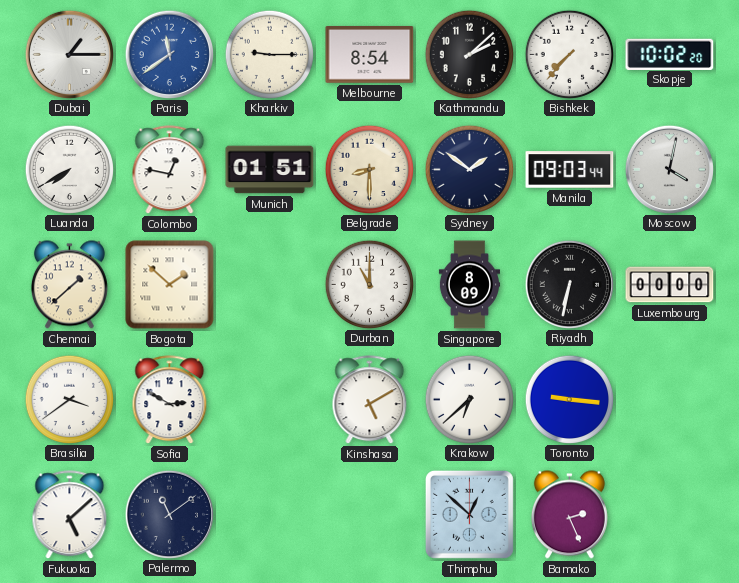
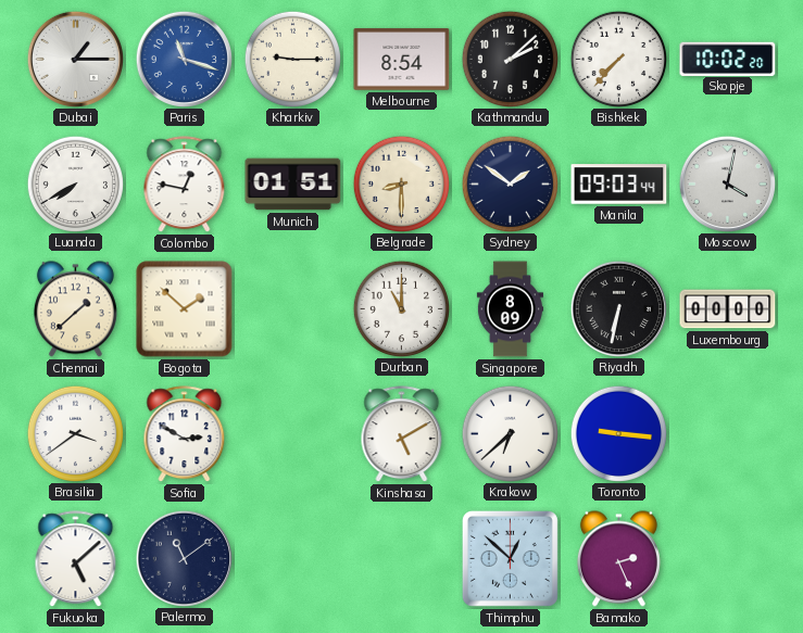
Paris: 11:39 -> 11:18
